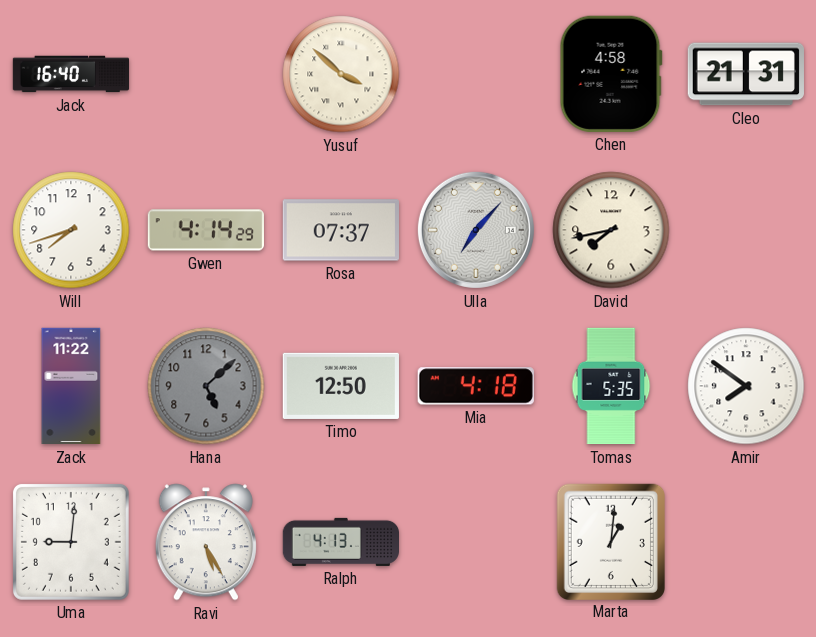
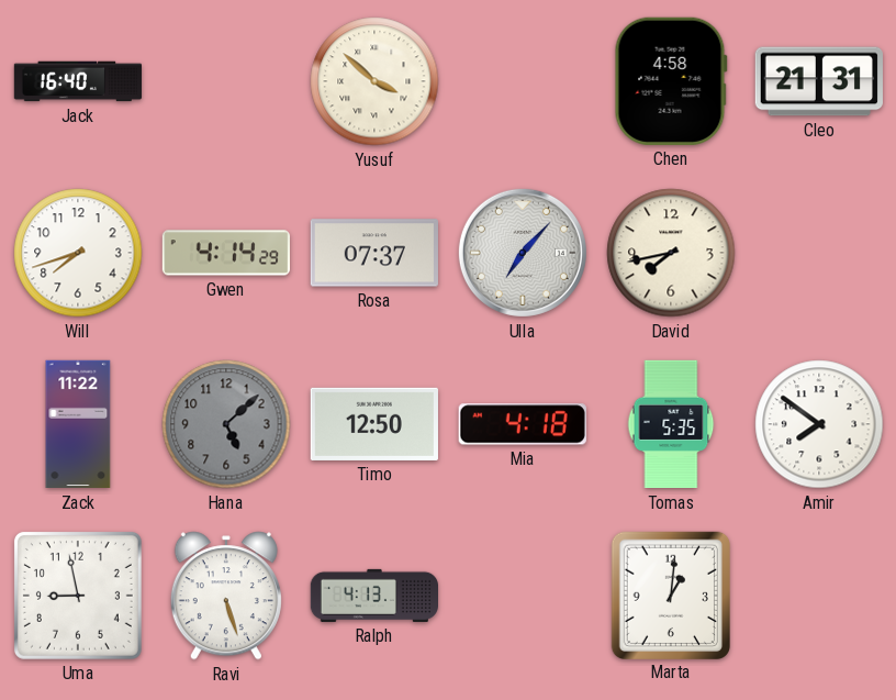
Uma: 9:01 -> 8:58
Ravi: 5:25 -> 5:27
